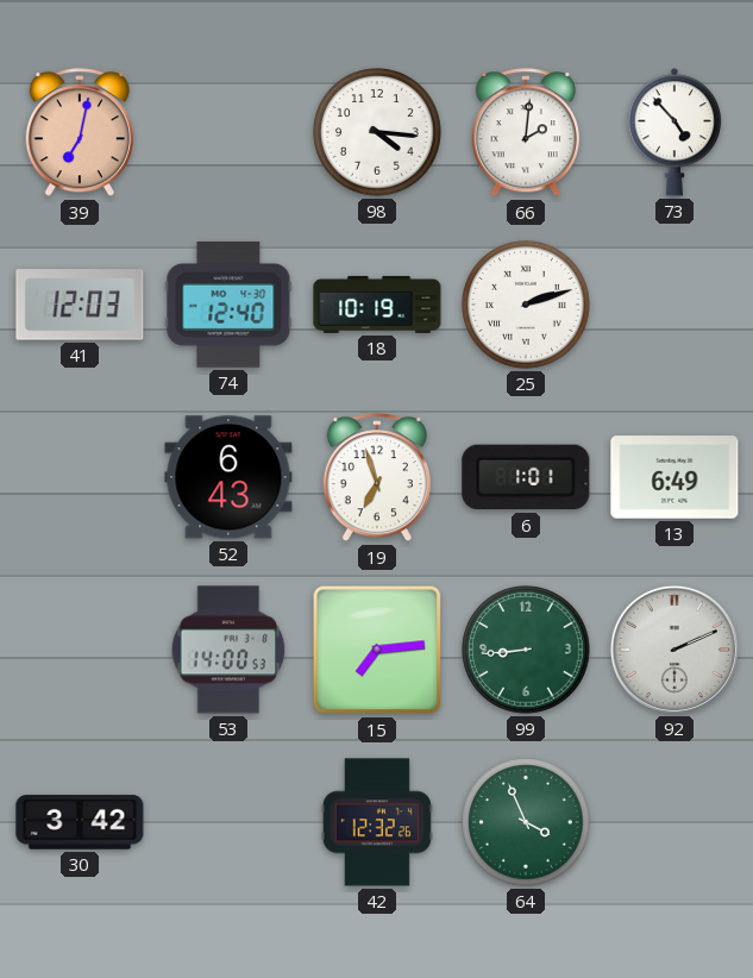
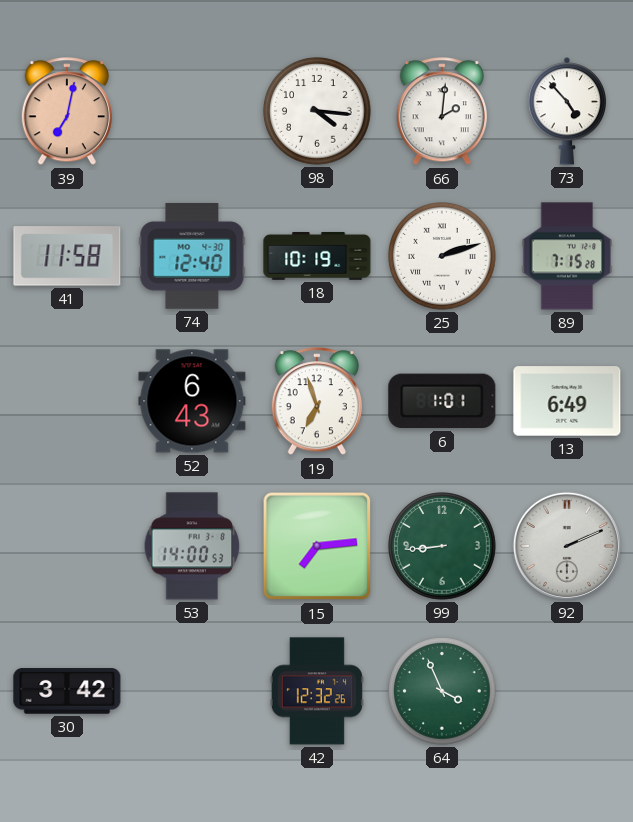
41: 12:03 -> 11:58
89: none -> 7:15
